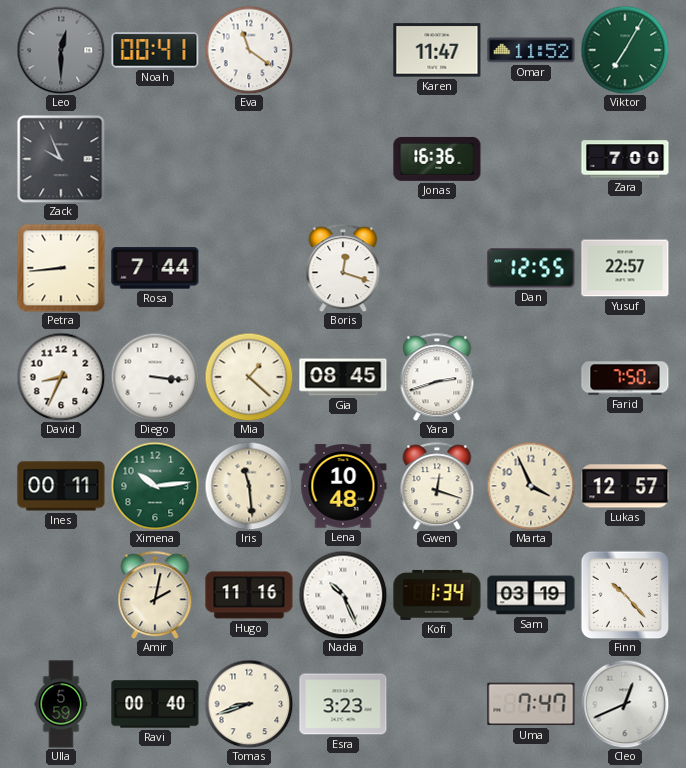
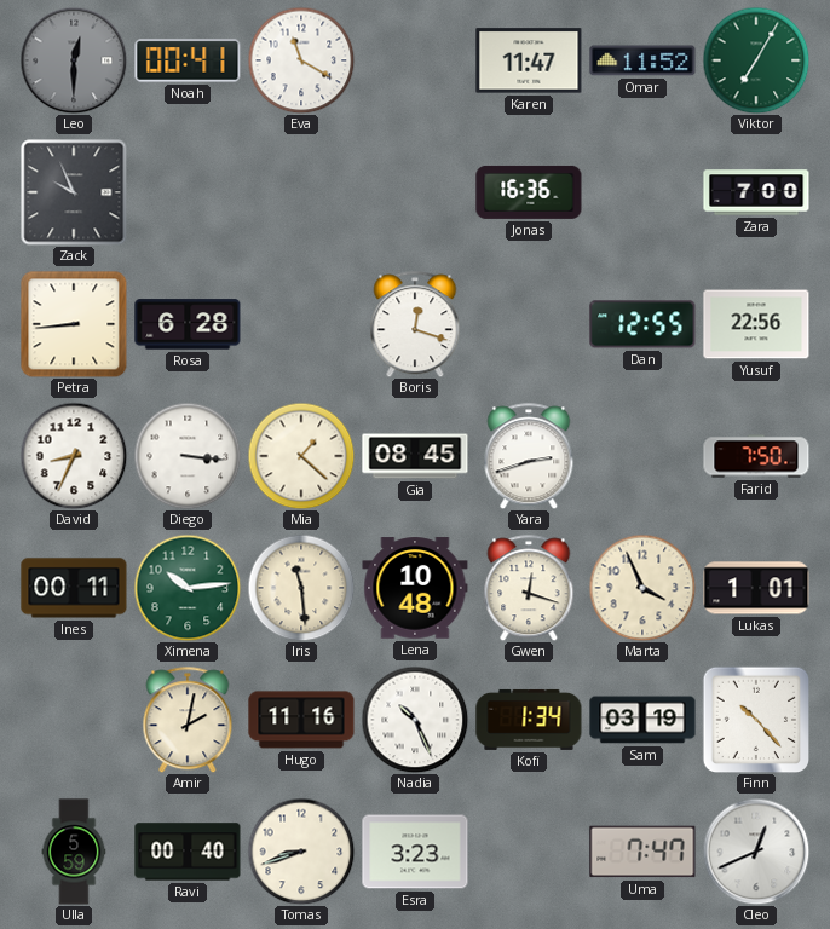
Eva: 11:21 -> 11:20
Rosa: 7:44 -> 6:28
Yusuf: 22:57 -> 22:56
Lukas: 12:57 -> 1:01
